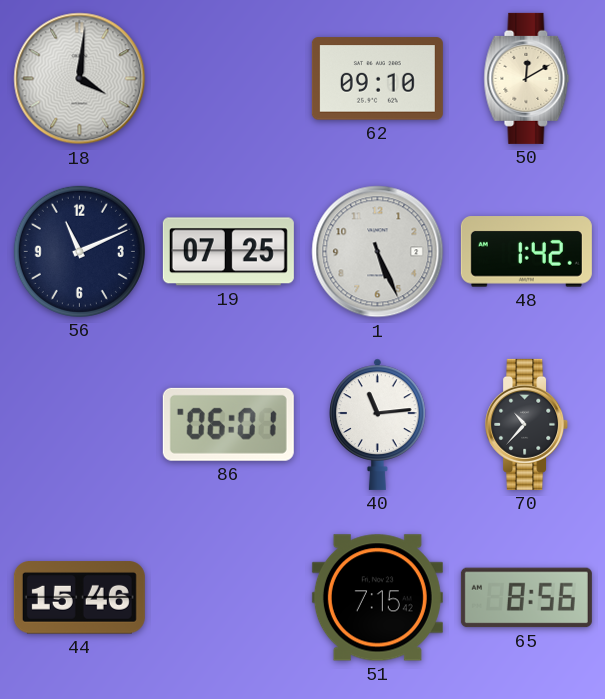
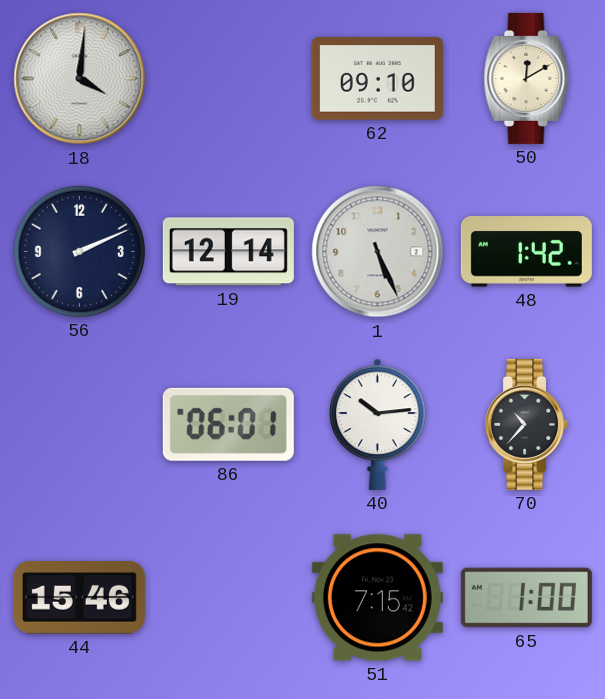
56: 11:11 -> 2:11
19: 07:25 -> 12:14
40: 11:14 -> 10:14
65: 8:56 -> 1:00
